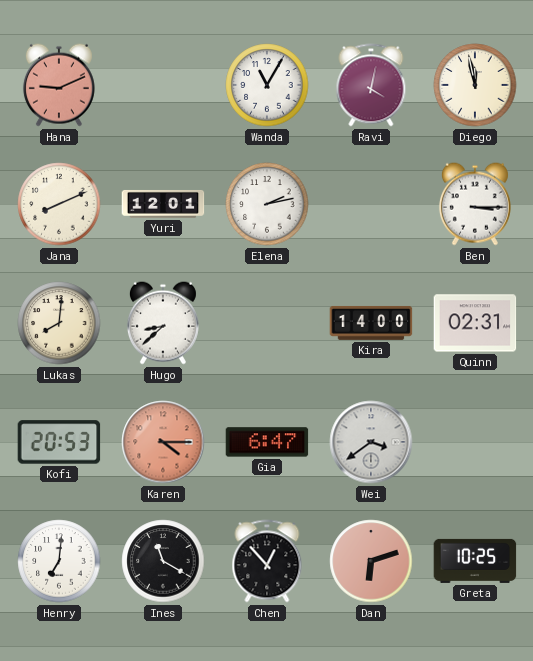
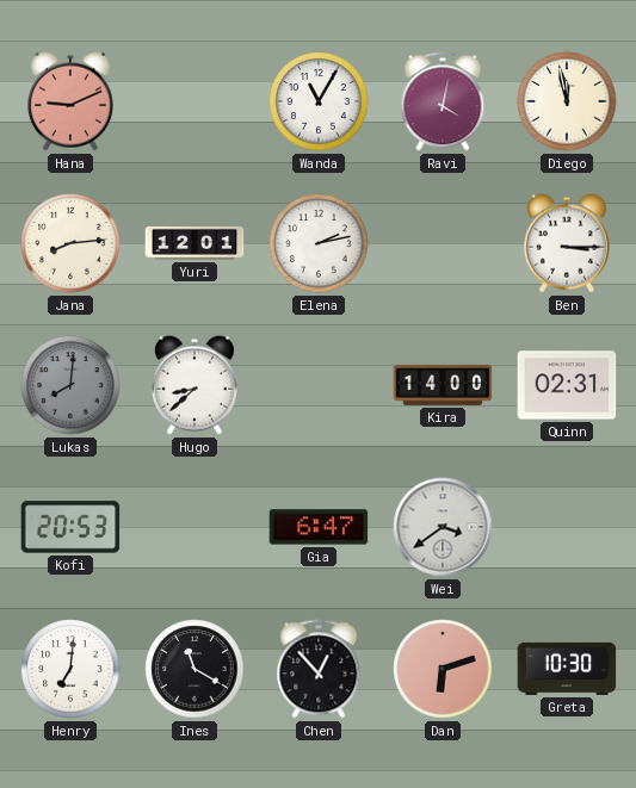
Jana: 8:11 -> 8:14
Lukas dial: cream -> grey
Karen: 4:15 -> none
Greta: 10:25 -> 10:30
